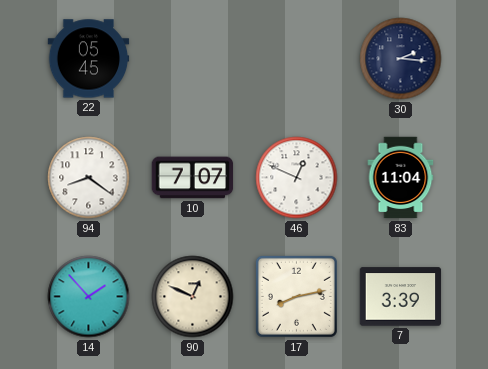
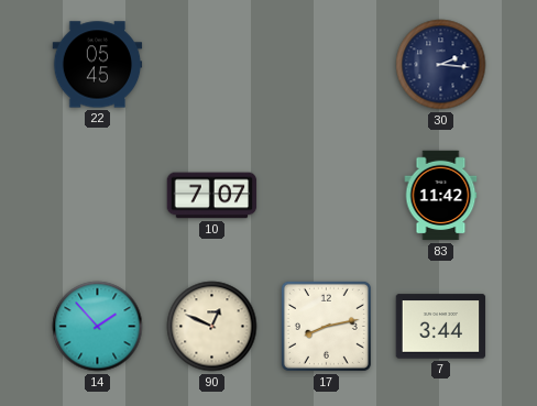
94: 8:21 -> none
46: 12:49 -> none
83: 11:04 -> 11:42
7: 3:39 -> 3:44
